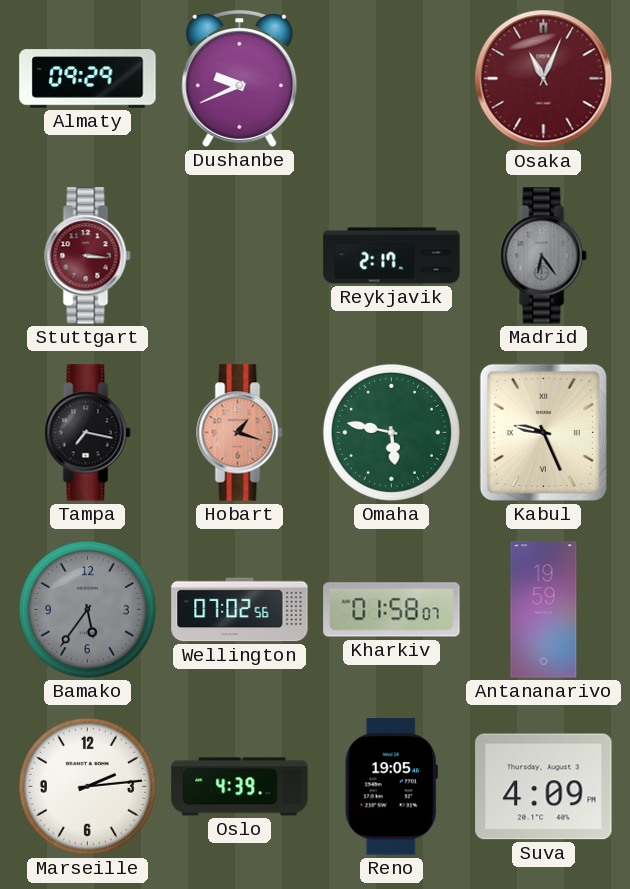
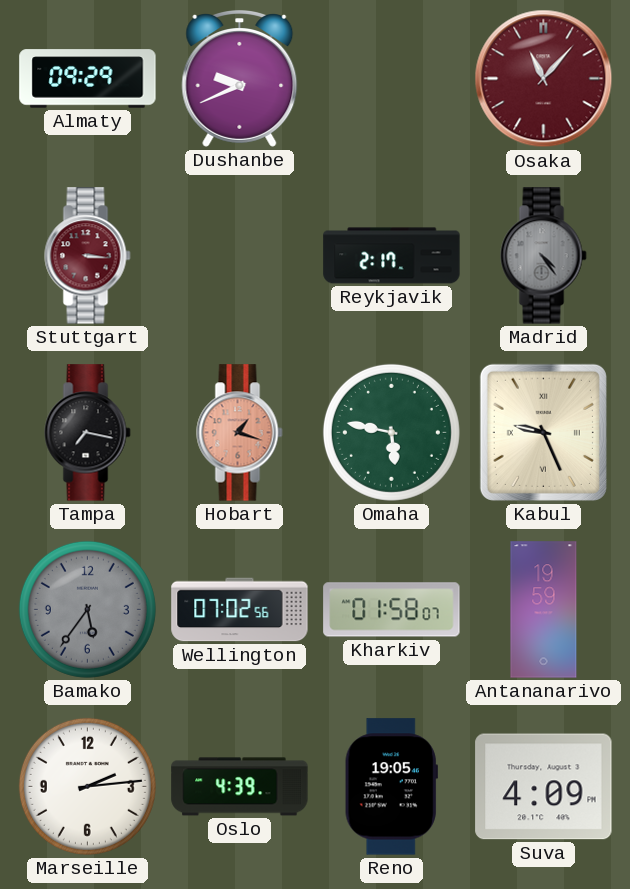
Osaka: 11:04 -> 11:07
Madrid: 6:24 -> 4:24
